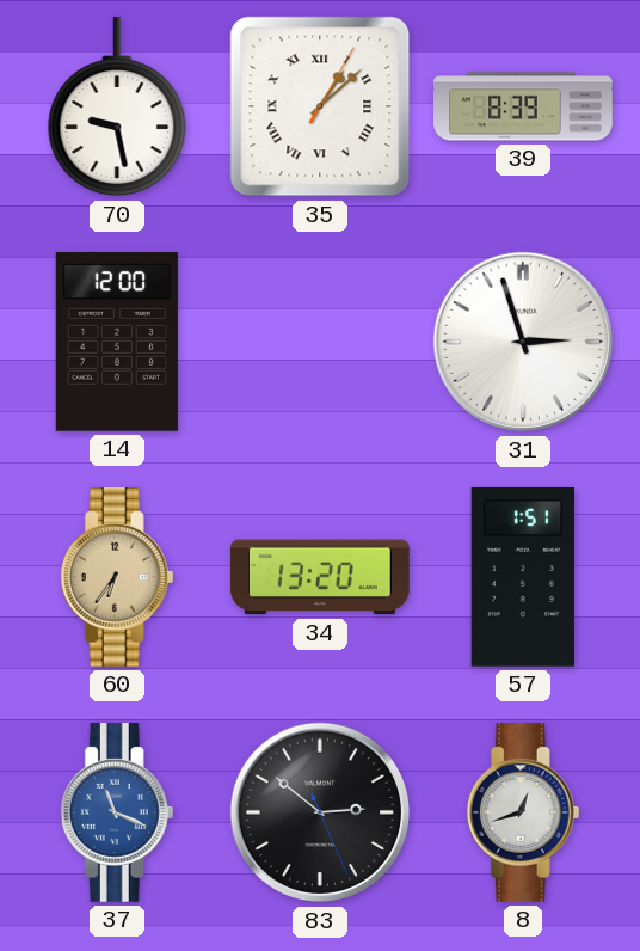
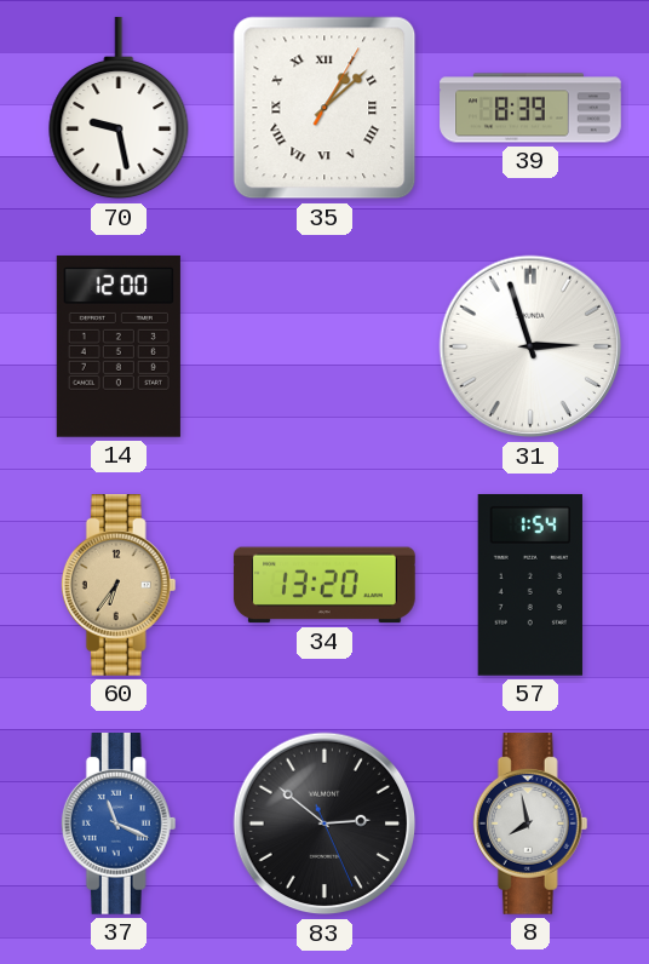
57: 1:51 -> 1:54
8: 12:42 -> 7:58
